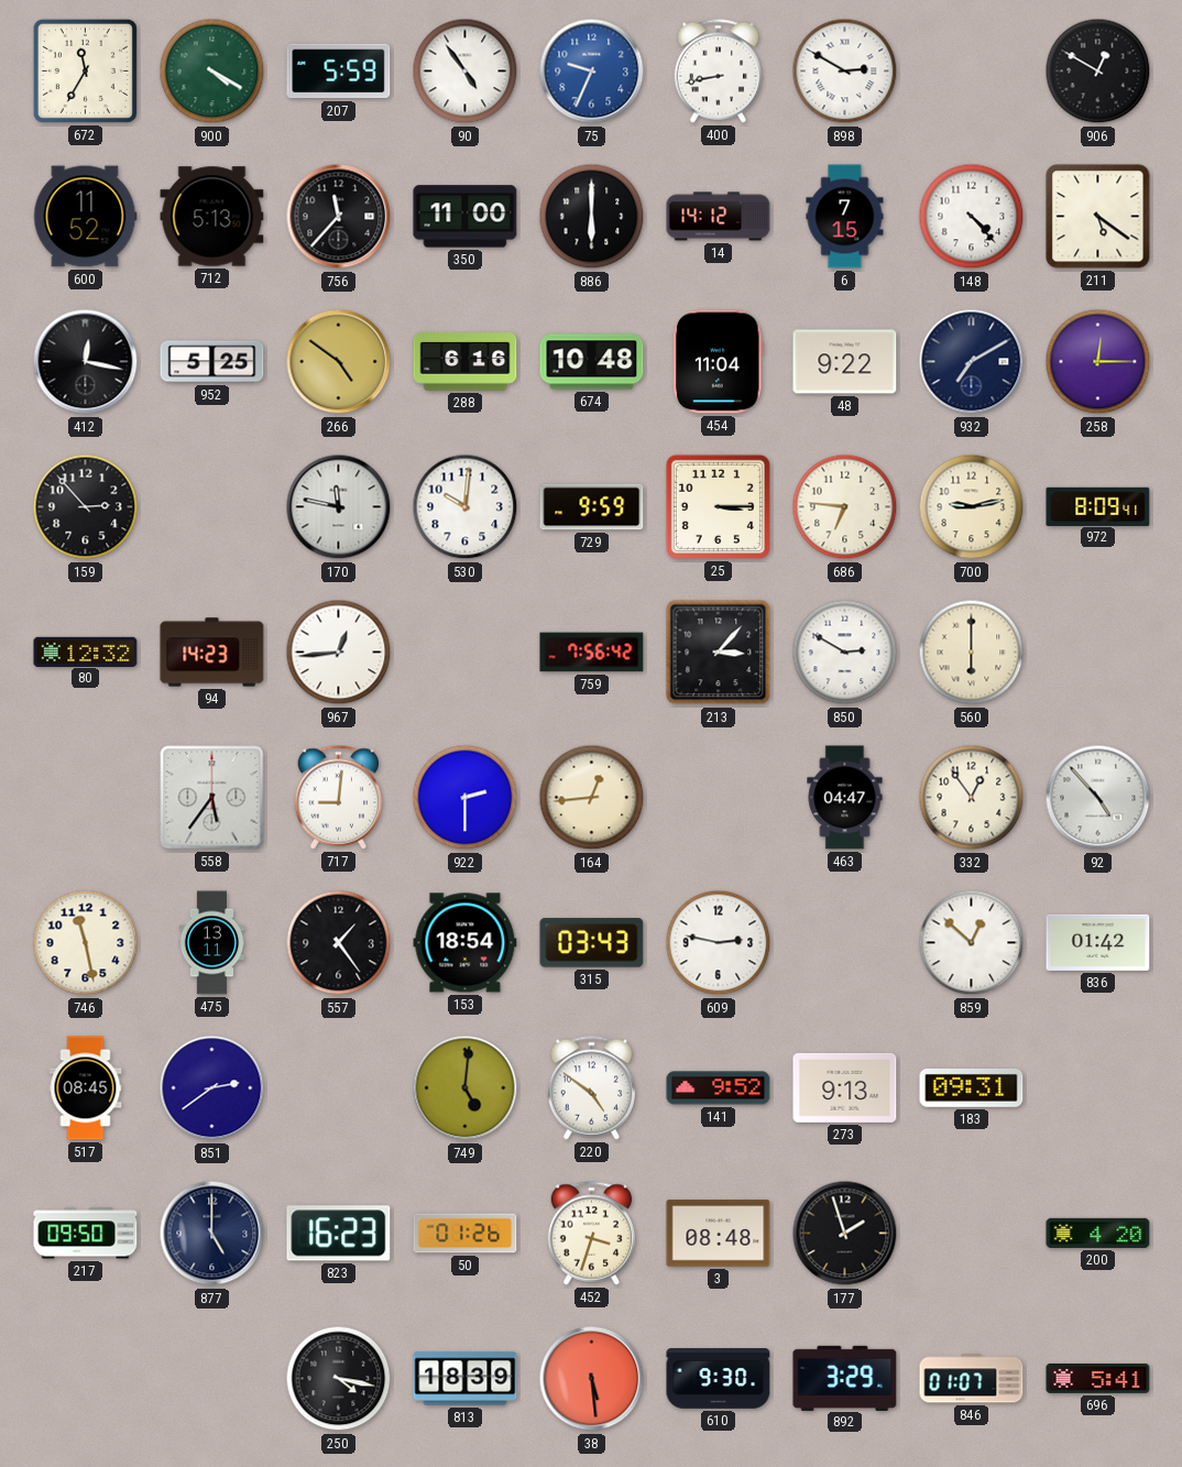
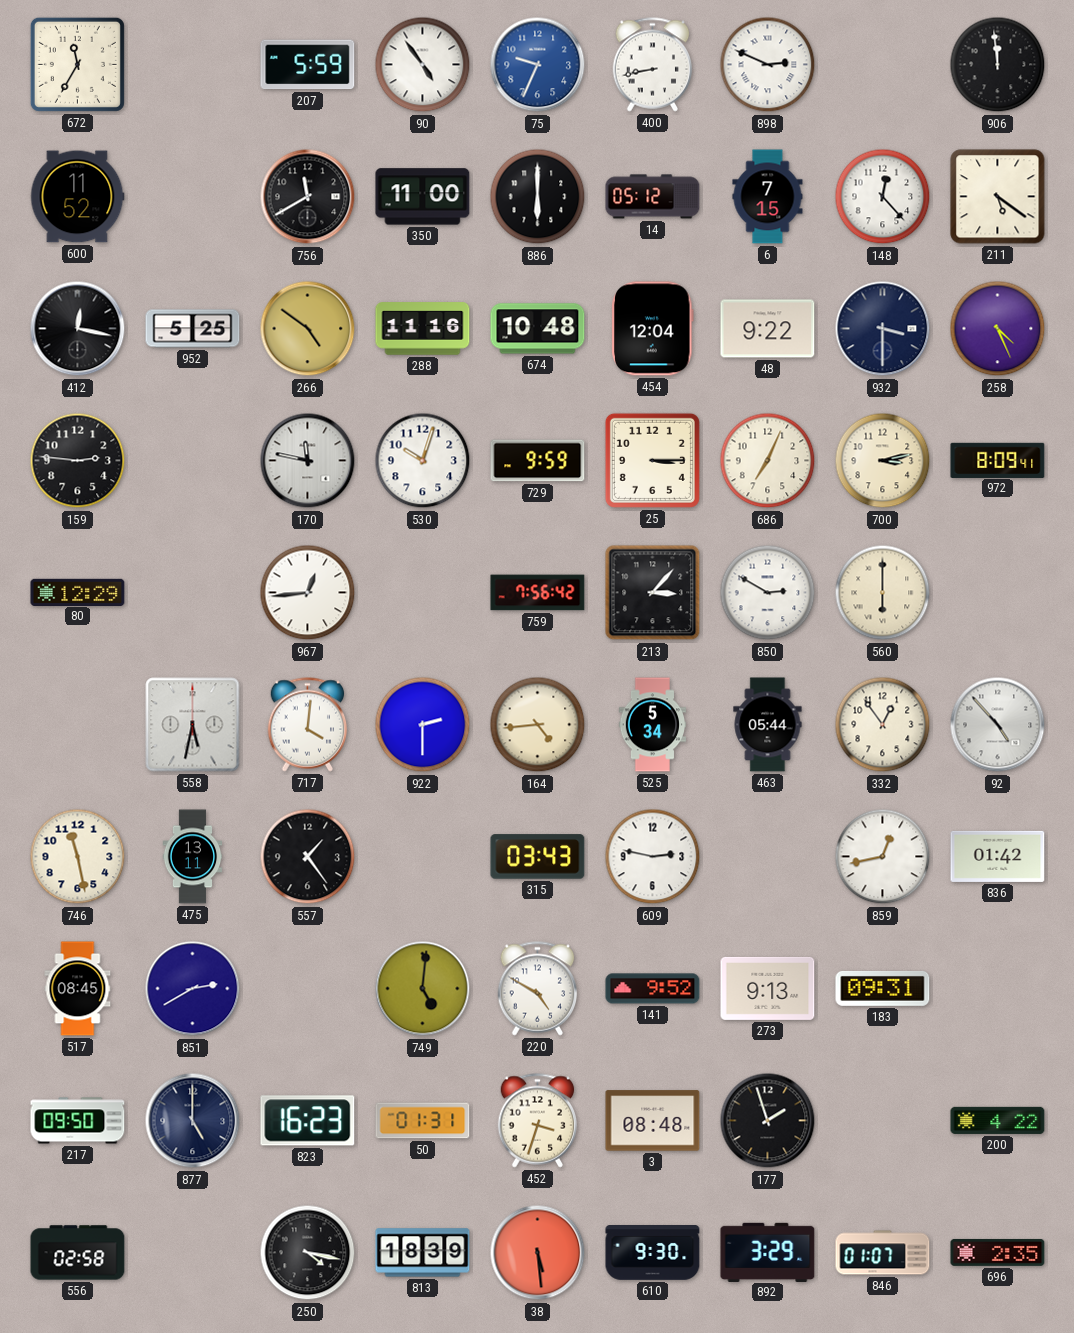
900: 4:20 -> none
898: 2:50 -> 2:49
906: 12:50 -> 11:59
712: 5:13 -> none
756: 11:37 -> 11:40
14: 14:12 -> 05:12
148: 4:23 -> 12:23
288: 6:16 -> 11:16
454: 11:04 -> 12:04
932: 7:10 -> 3:30
258: 12:15 -> 4:26
159: 2:53 -> 2:46
530: 10:01 -> 10:03
686: 6:46 -> 7:04
700: 9:13 -> 3:13
80: 12:32 -> 12:29
94: 14:23 -> none
558: 5:36 -> 5:32
717: 9:01 -> 4:01
164: 12:44 -> 4:44
525: none -> 5:34
463: 04:47 -> 05:44
153: 18:54 -> none
859: 12:52 -> 12:43
851: 2:39 -> 2:40
220: 4:51 -> 4:50
50: 01:26 -> 01:31
200: 4:20 -> 4:22
556: none -> 02:58
696: 5:41 -> 2:35
